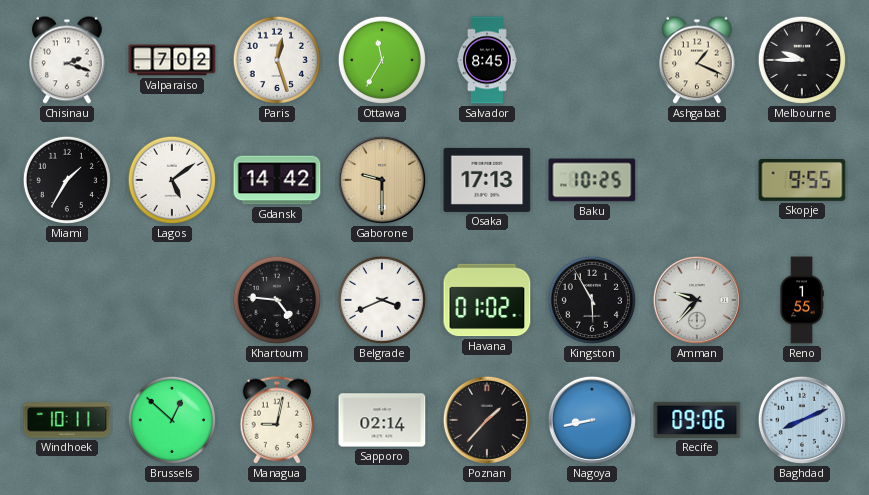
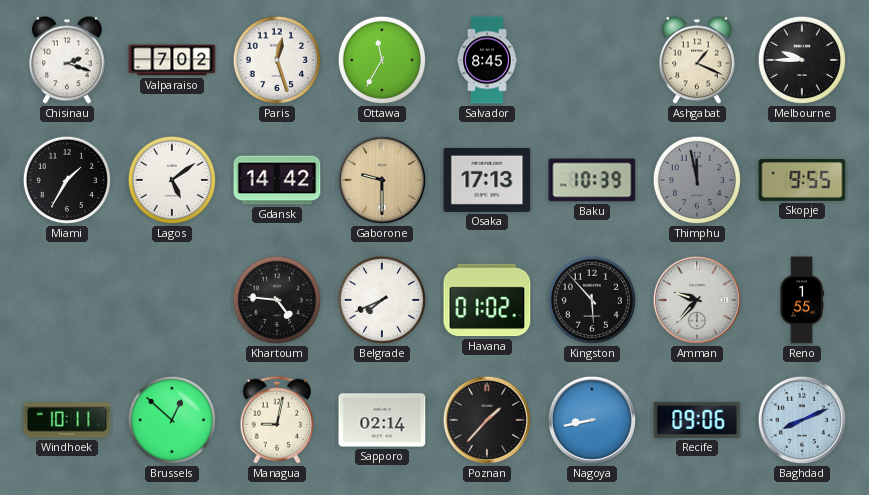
Baku: 10:25 -> 10:39
Thimphu: none -> 11:58
Belgrade: 3:41 -> 7:41
Kingston: 5:55 -> 5:53
